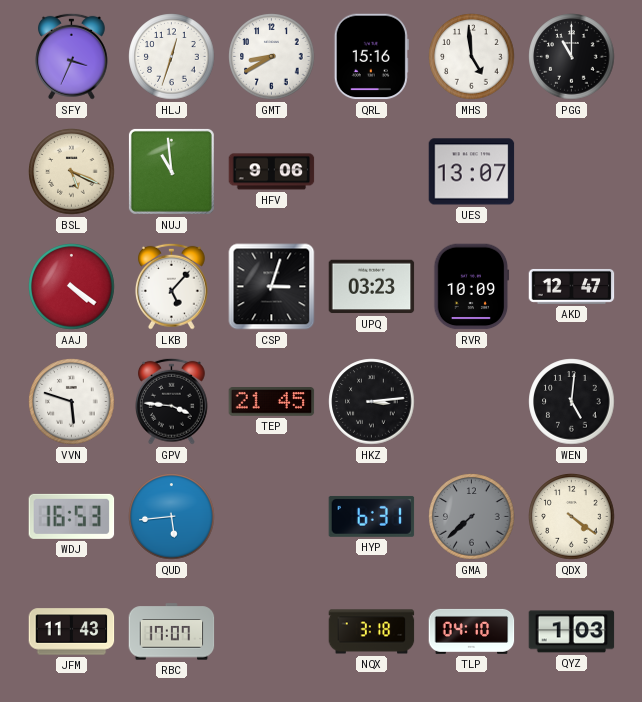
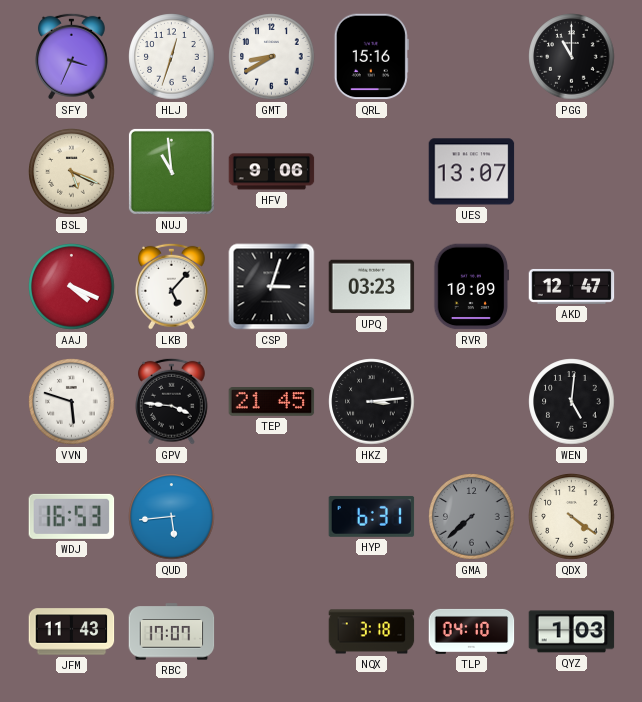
MHS: 4:59 -> none
AAJ: 4:21 -> 4:19
